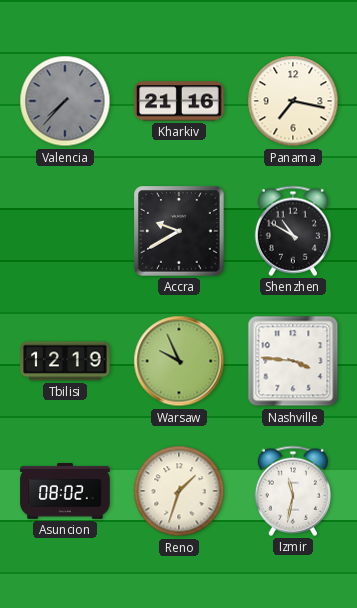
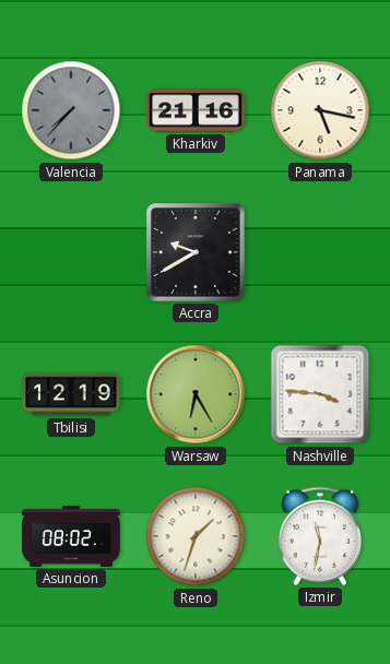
Panama: 7:17 -> 5:17
Shenzhen: 10:50 -> none
Warsaw: 9:56 -> 6:25
